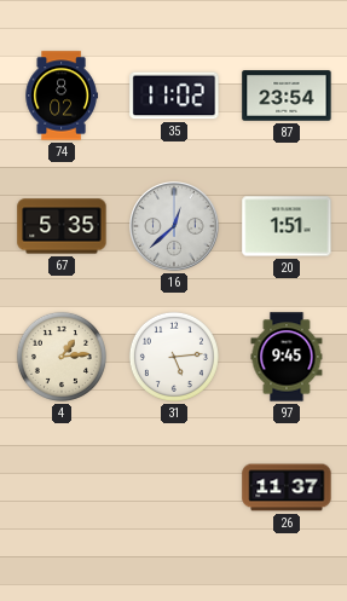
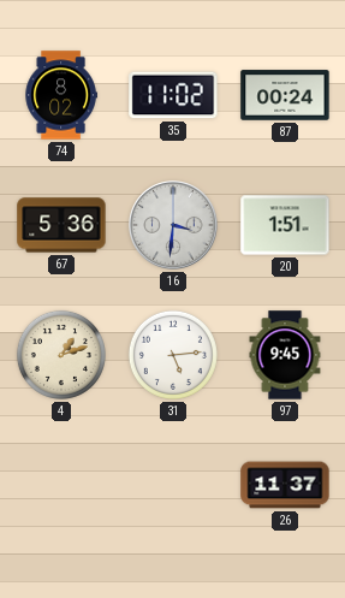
87: 23:54 -> 00:24
67: 5:35 -> 5:36
16: 12:38 -> 3:31
4: 1:14 -> 1:12
